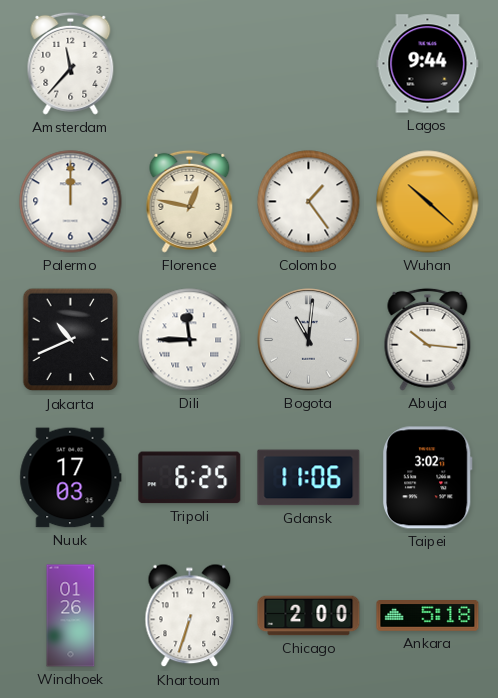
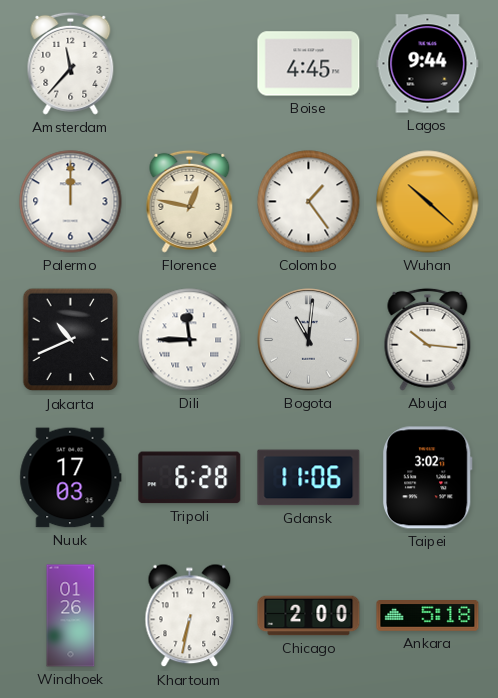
Boise: none -> 4:45
Tripoli: 6:25 -> 6:28
Khartoum: 6:33 -> 6:32
